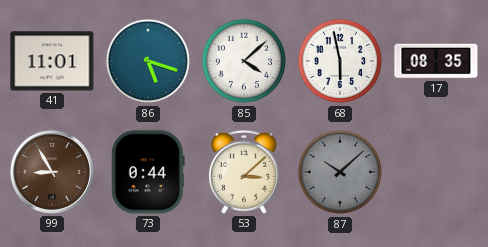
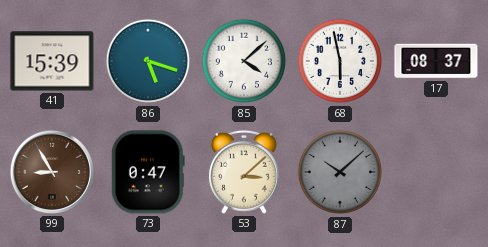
41: 11:01 -> 15:39
17: 08:35 -> 08:37
73: 0:44 -> 0:47
